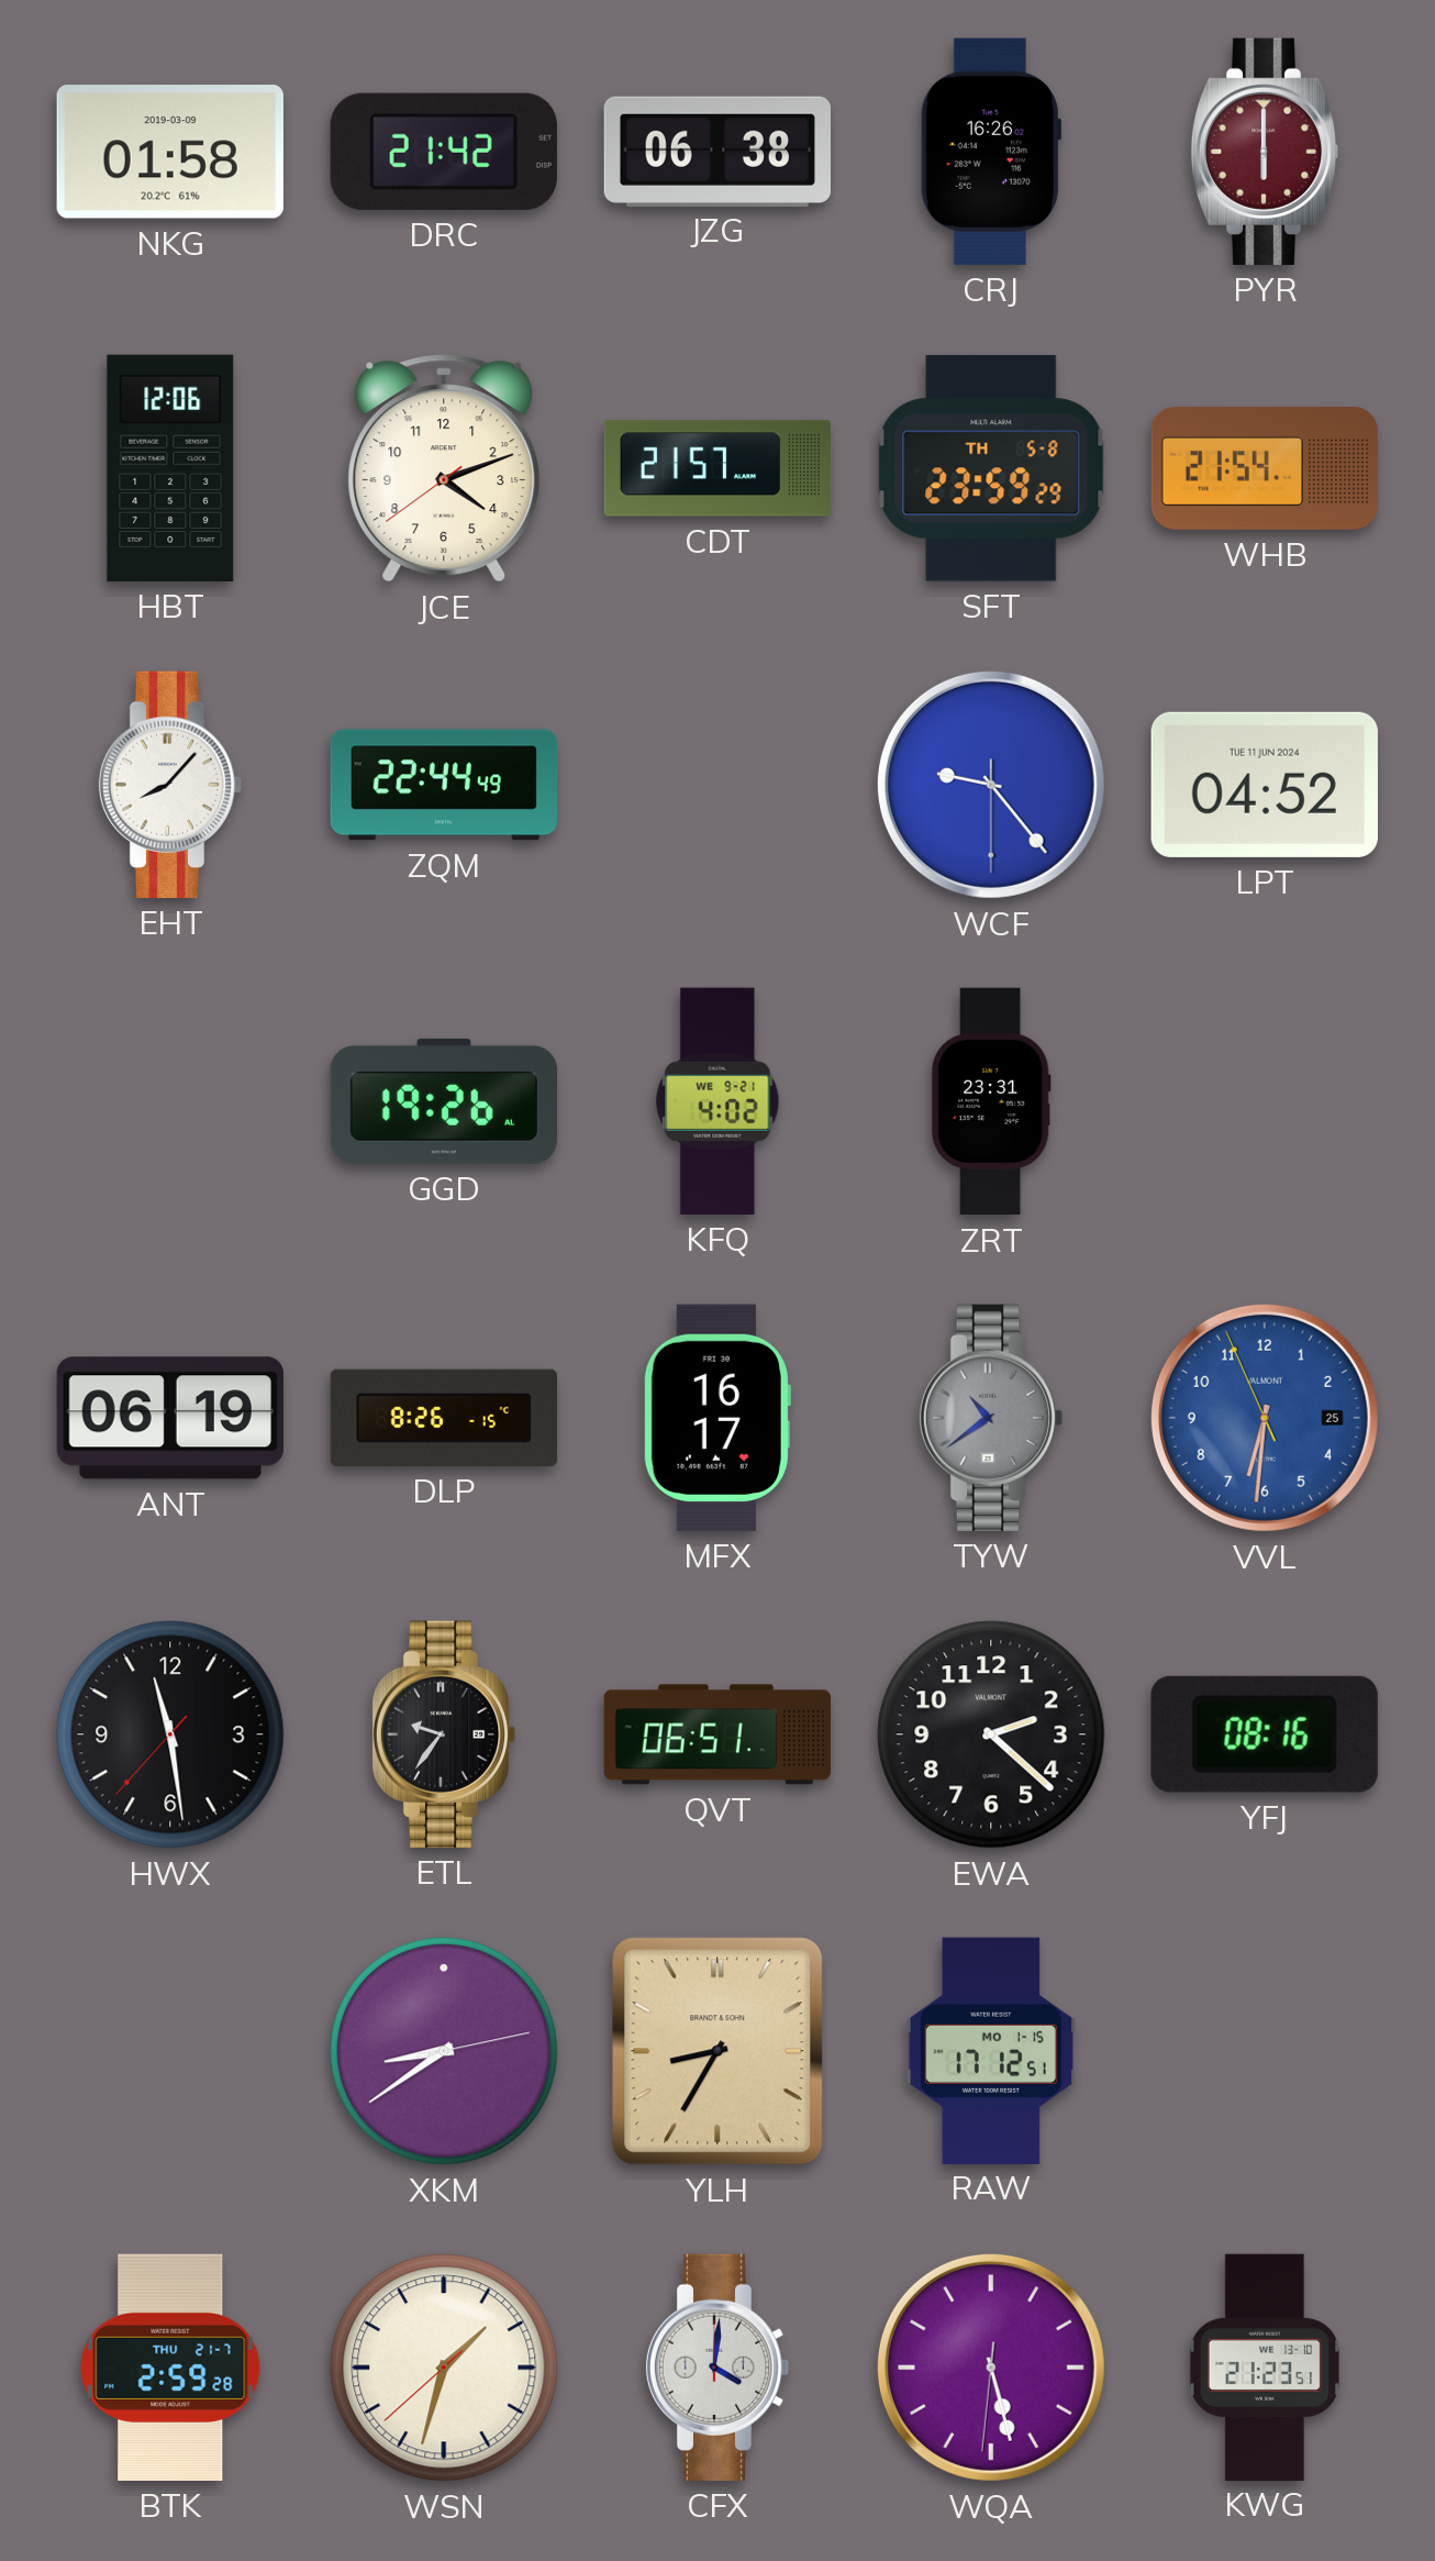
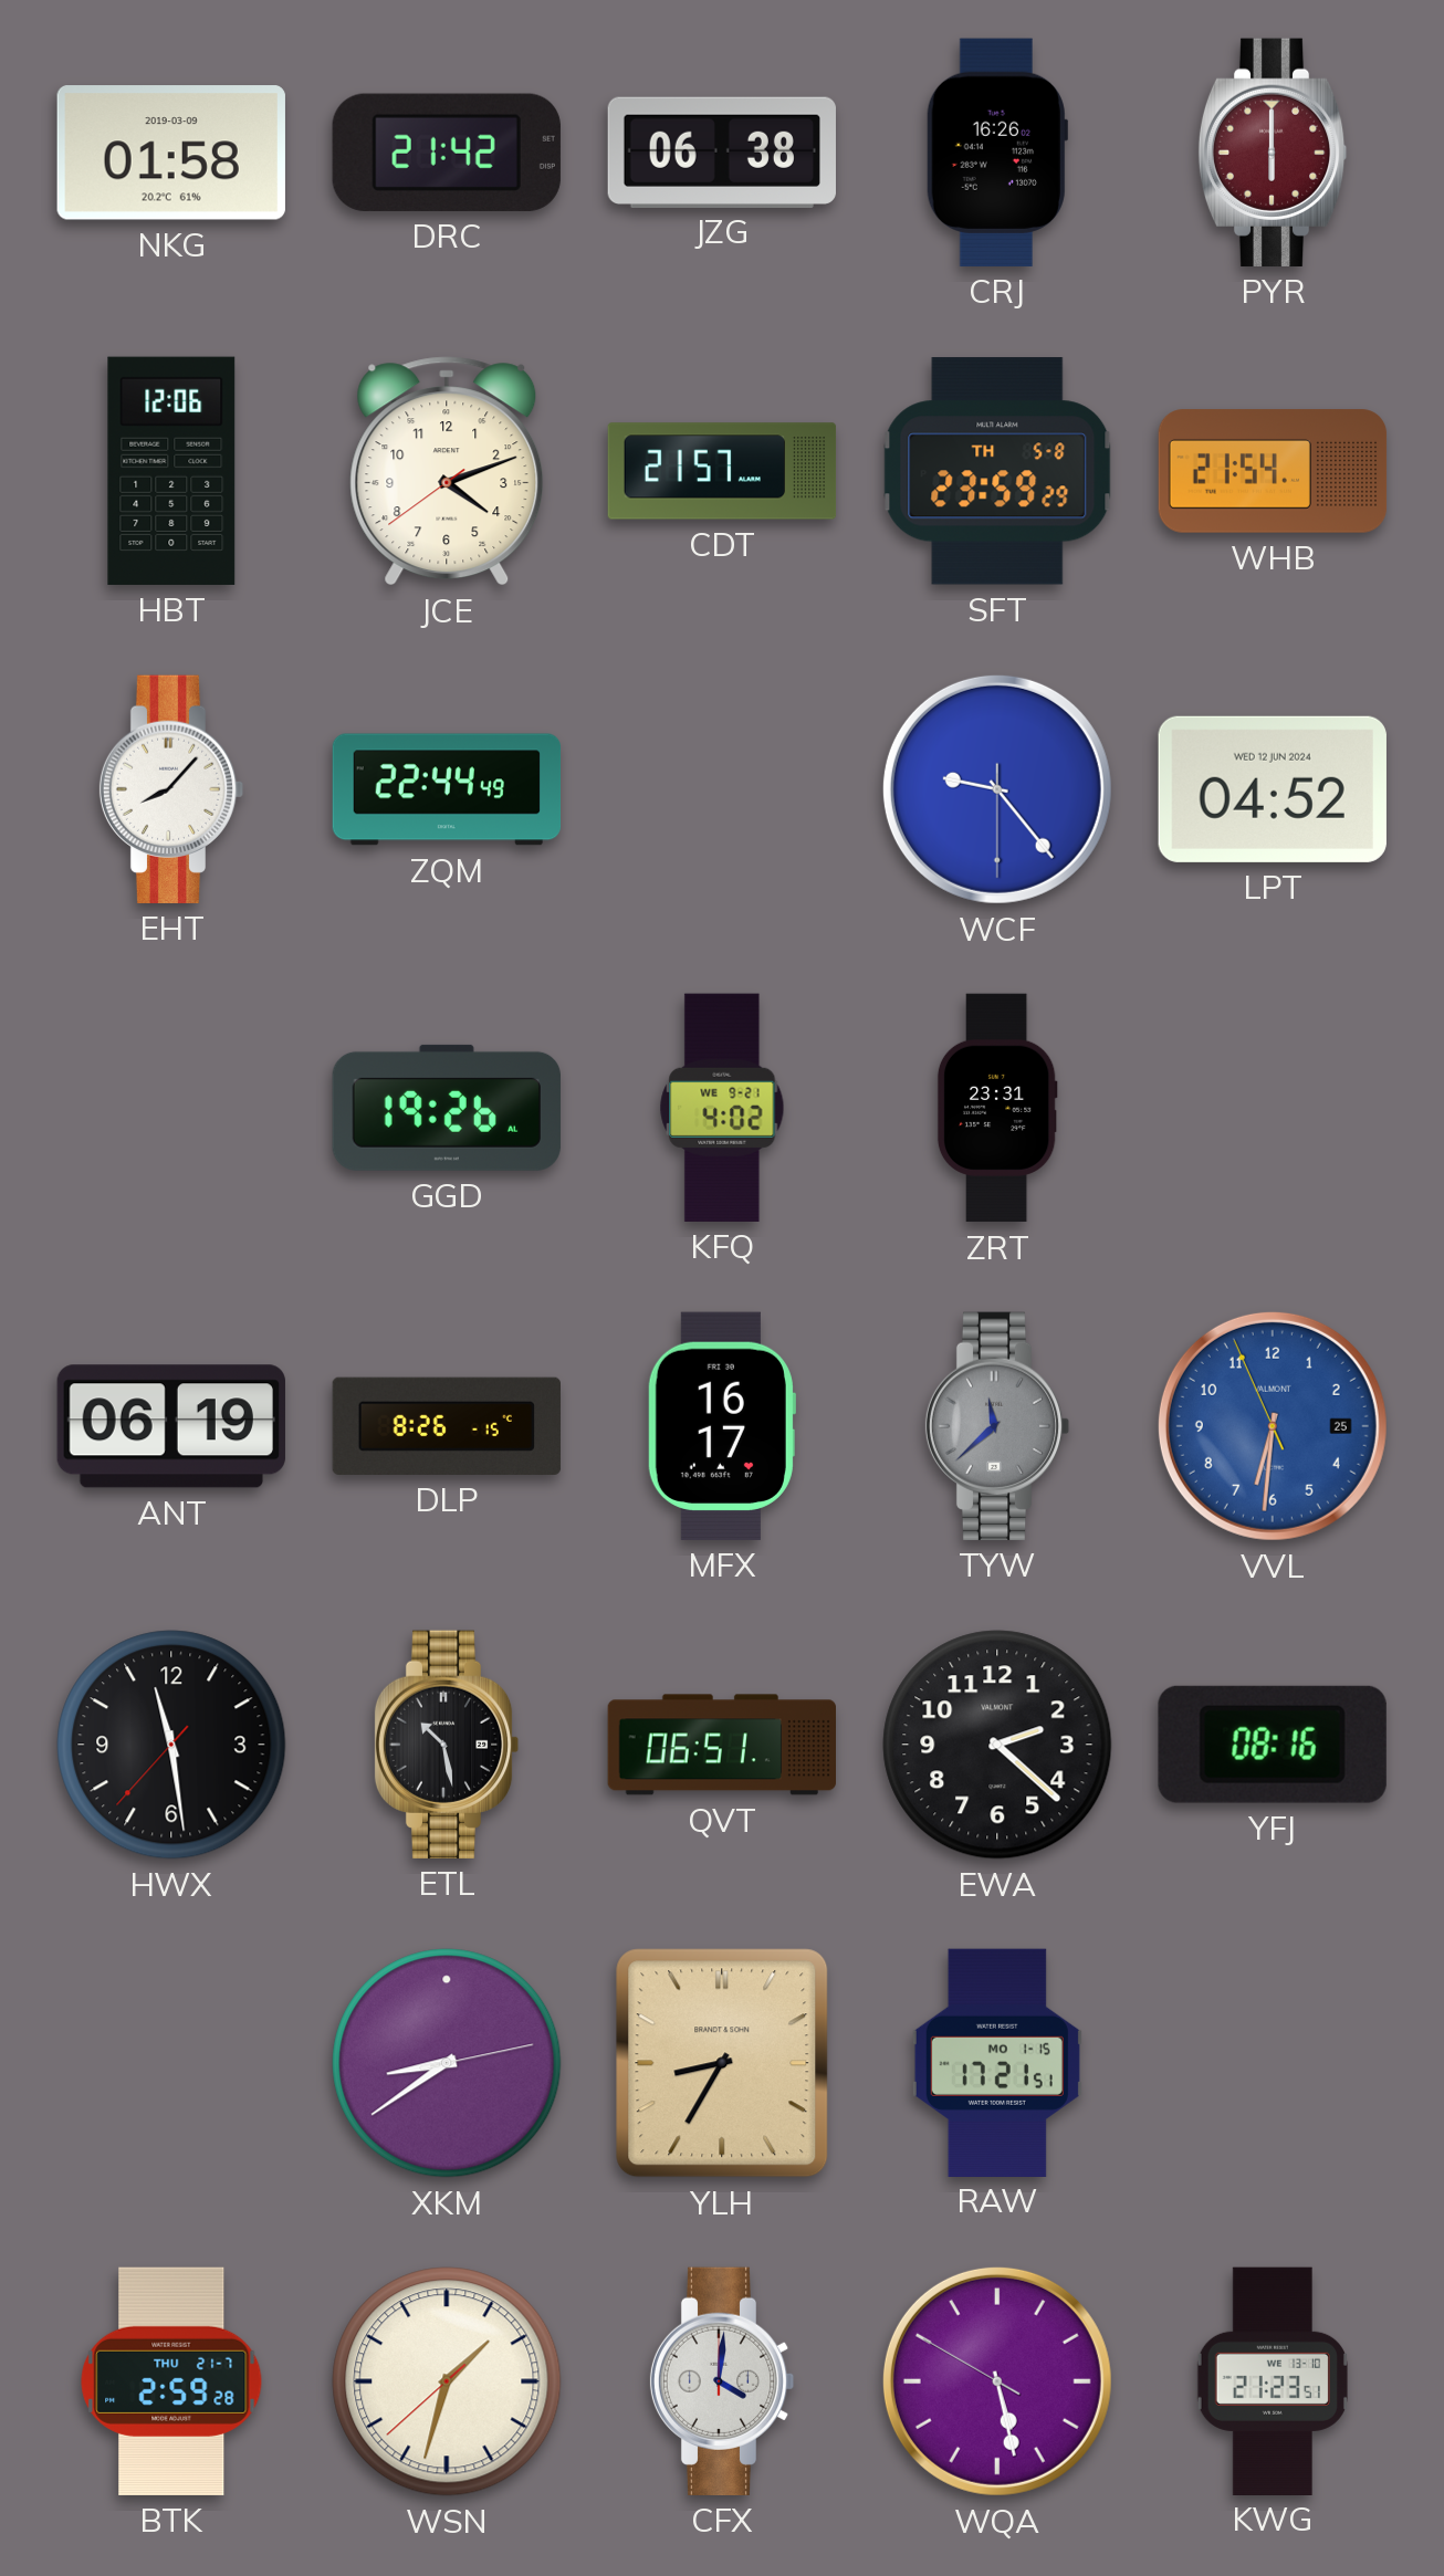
LPT date: TUE 11 JUN 2024 -> WED 12 JUN 2024
TYW: 10:39 -> 11:38
ETL: 9:36 -> 10:28
RAW: 17:12 -> 17:21
WQA: 5:27:31 -> 5:27:50
